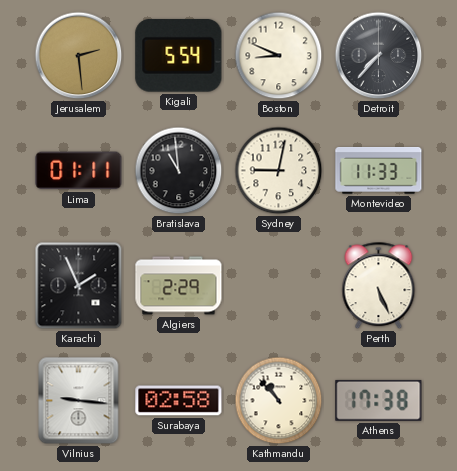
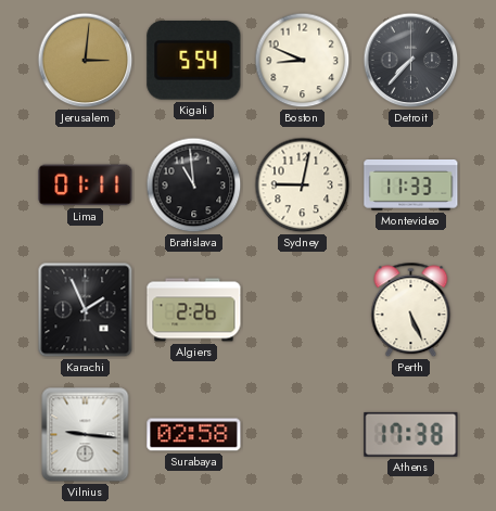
Jerusalem: 2:29 -> 3:01
Algiers: 2:29 -> 2:26
Kathmandu: 10:53 -> none
